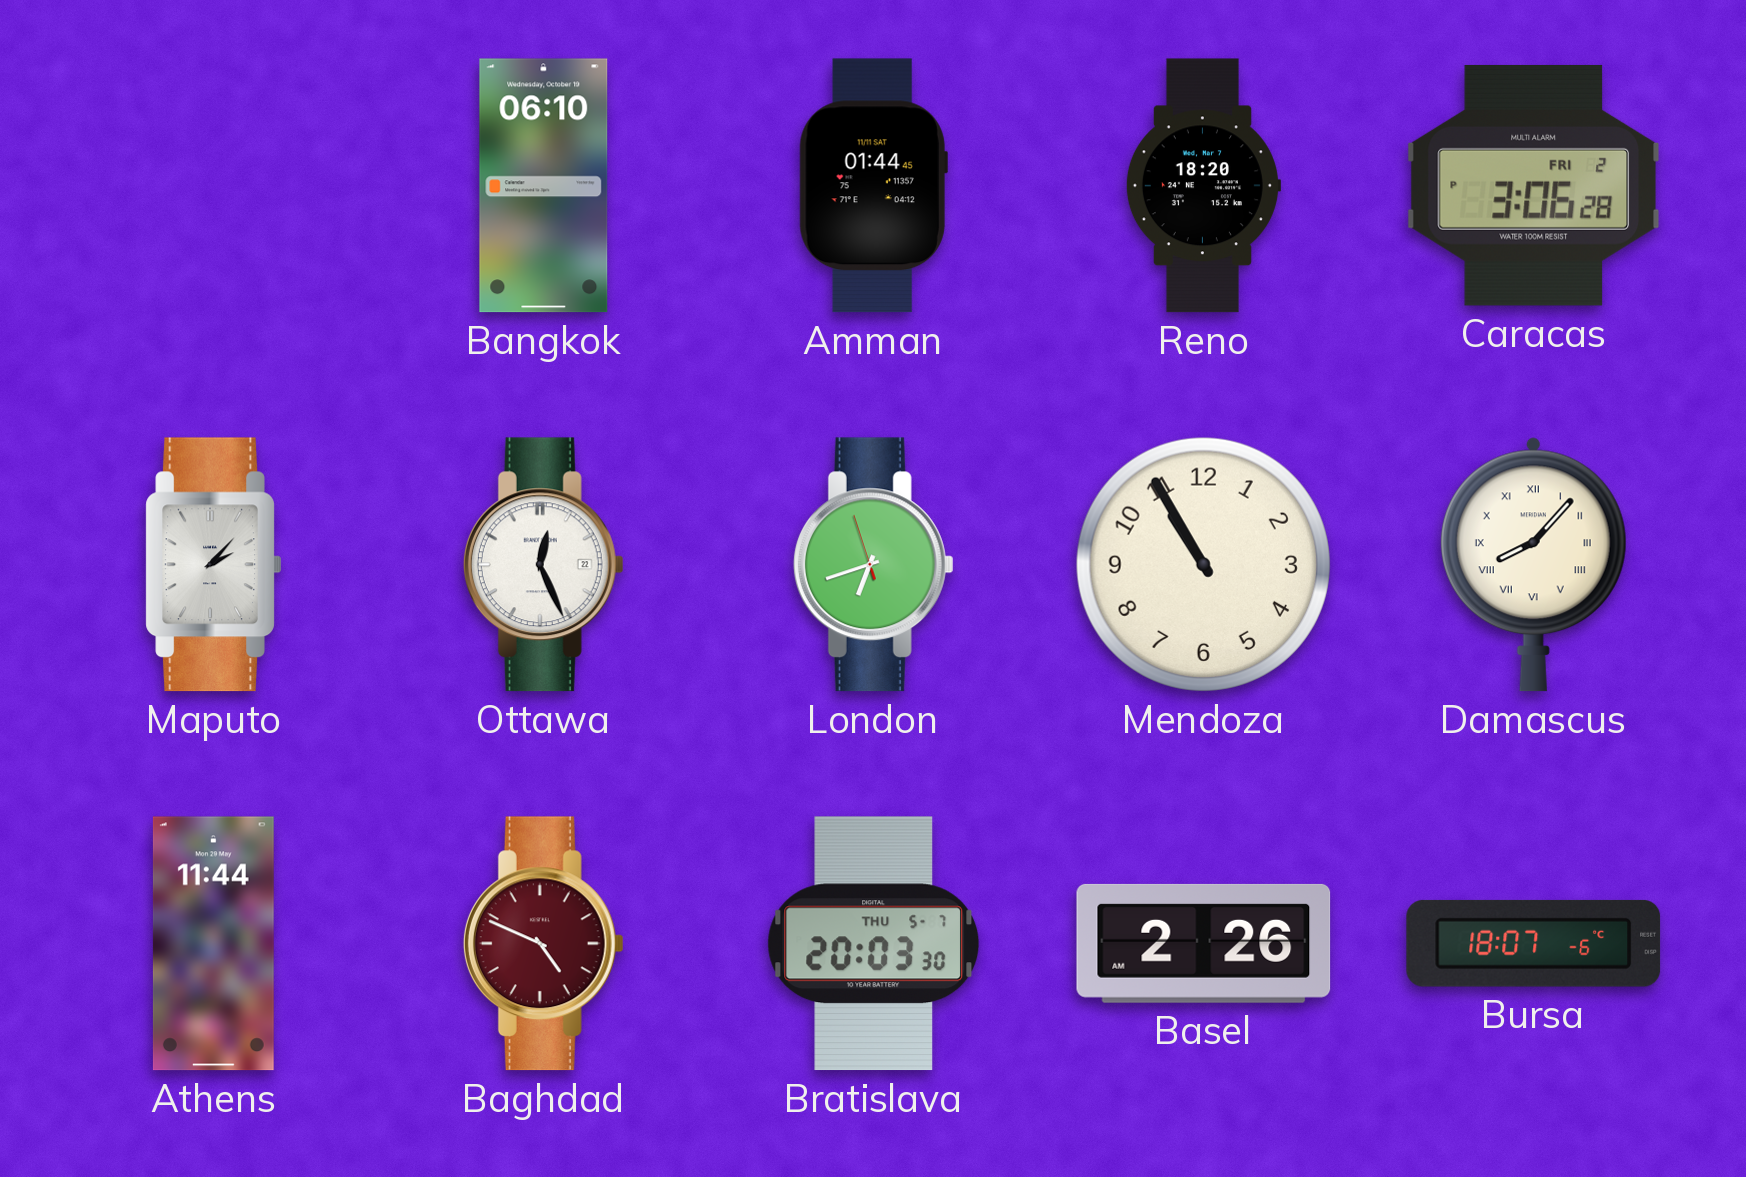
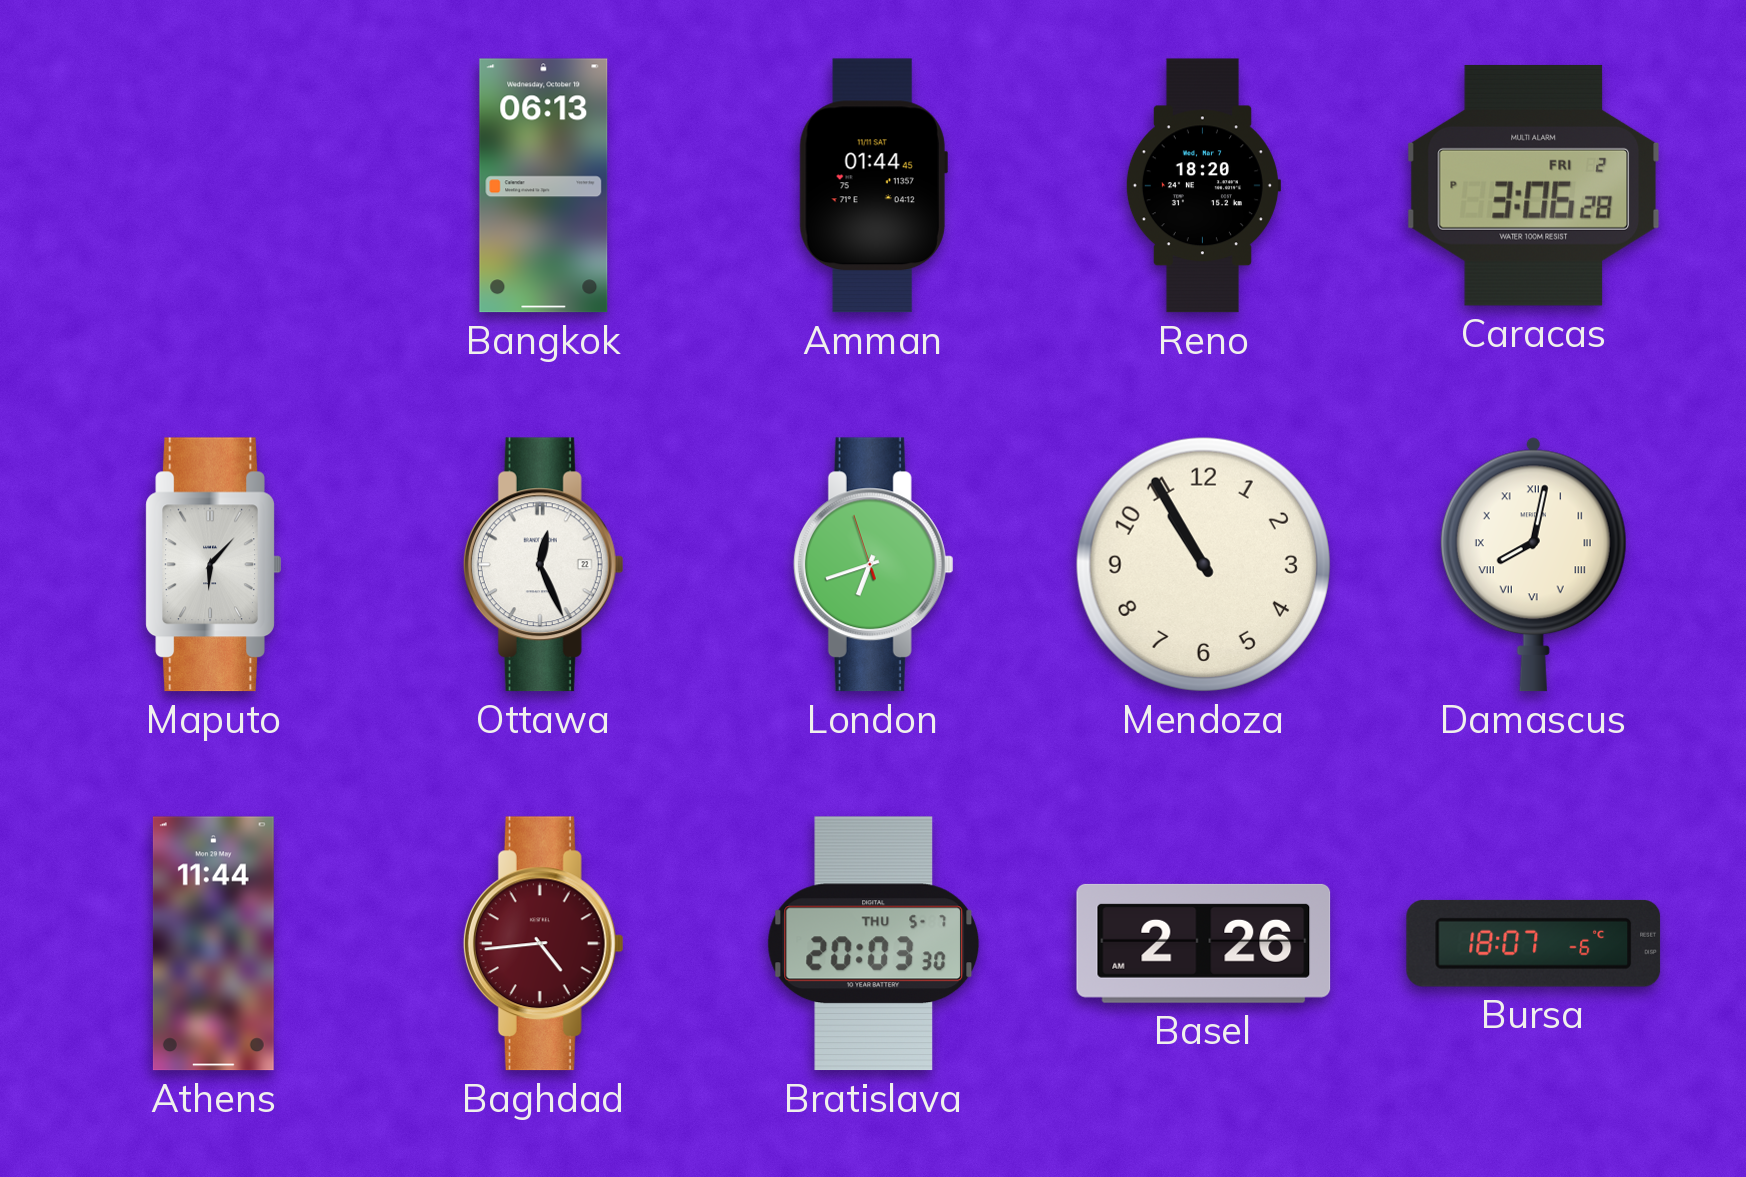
Bangkok: 06:10 -> 06:13
Maputo: 2:07 -> 6:07
Damascus: 8:07 -> 8:02
Baghdad: 4:49 -> 4:44
